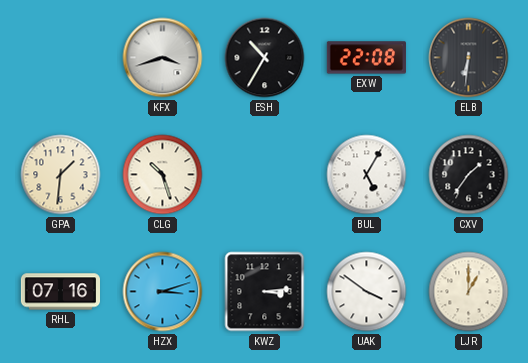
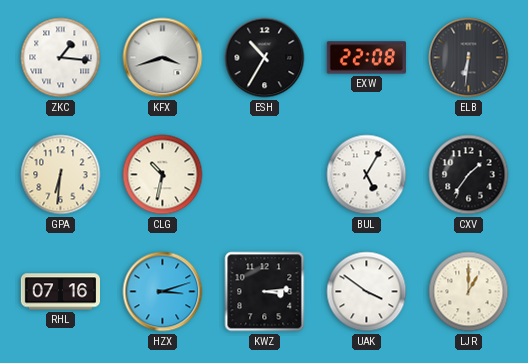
ZKC: none -> 1:16
GPA: 1:31 -> 6:31
CLG: 10:27 -> 10:32
